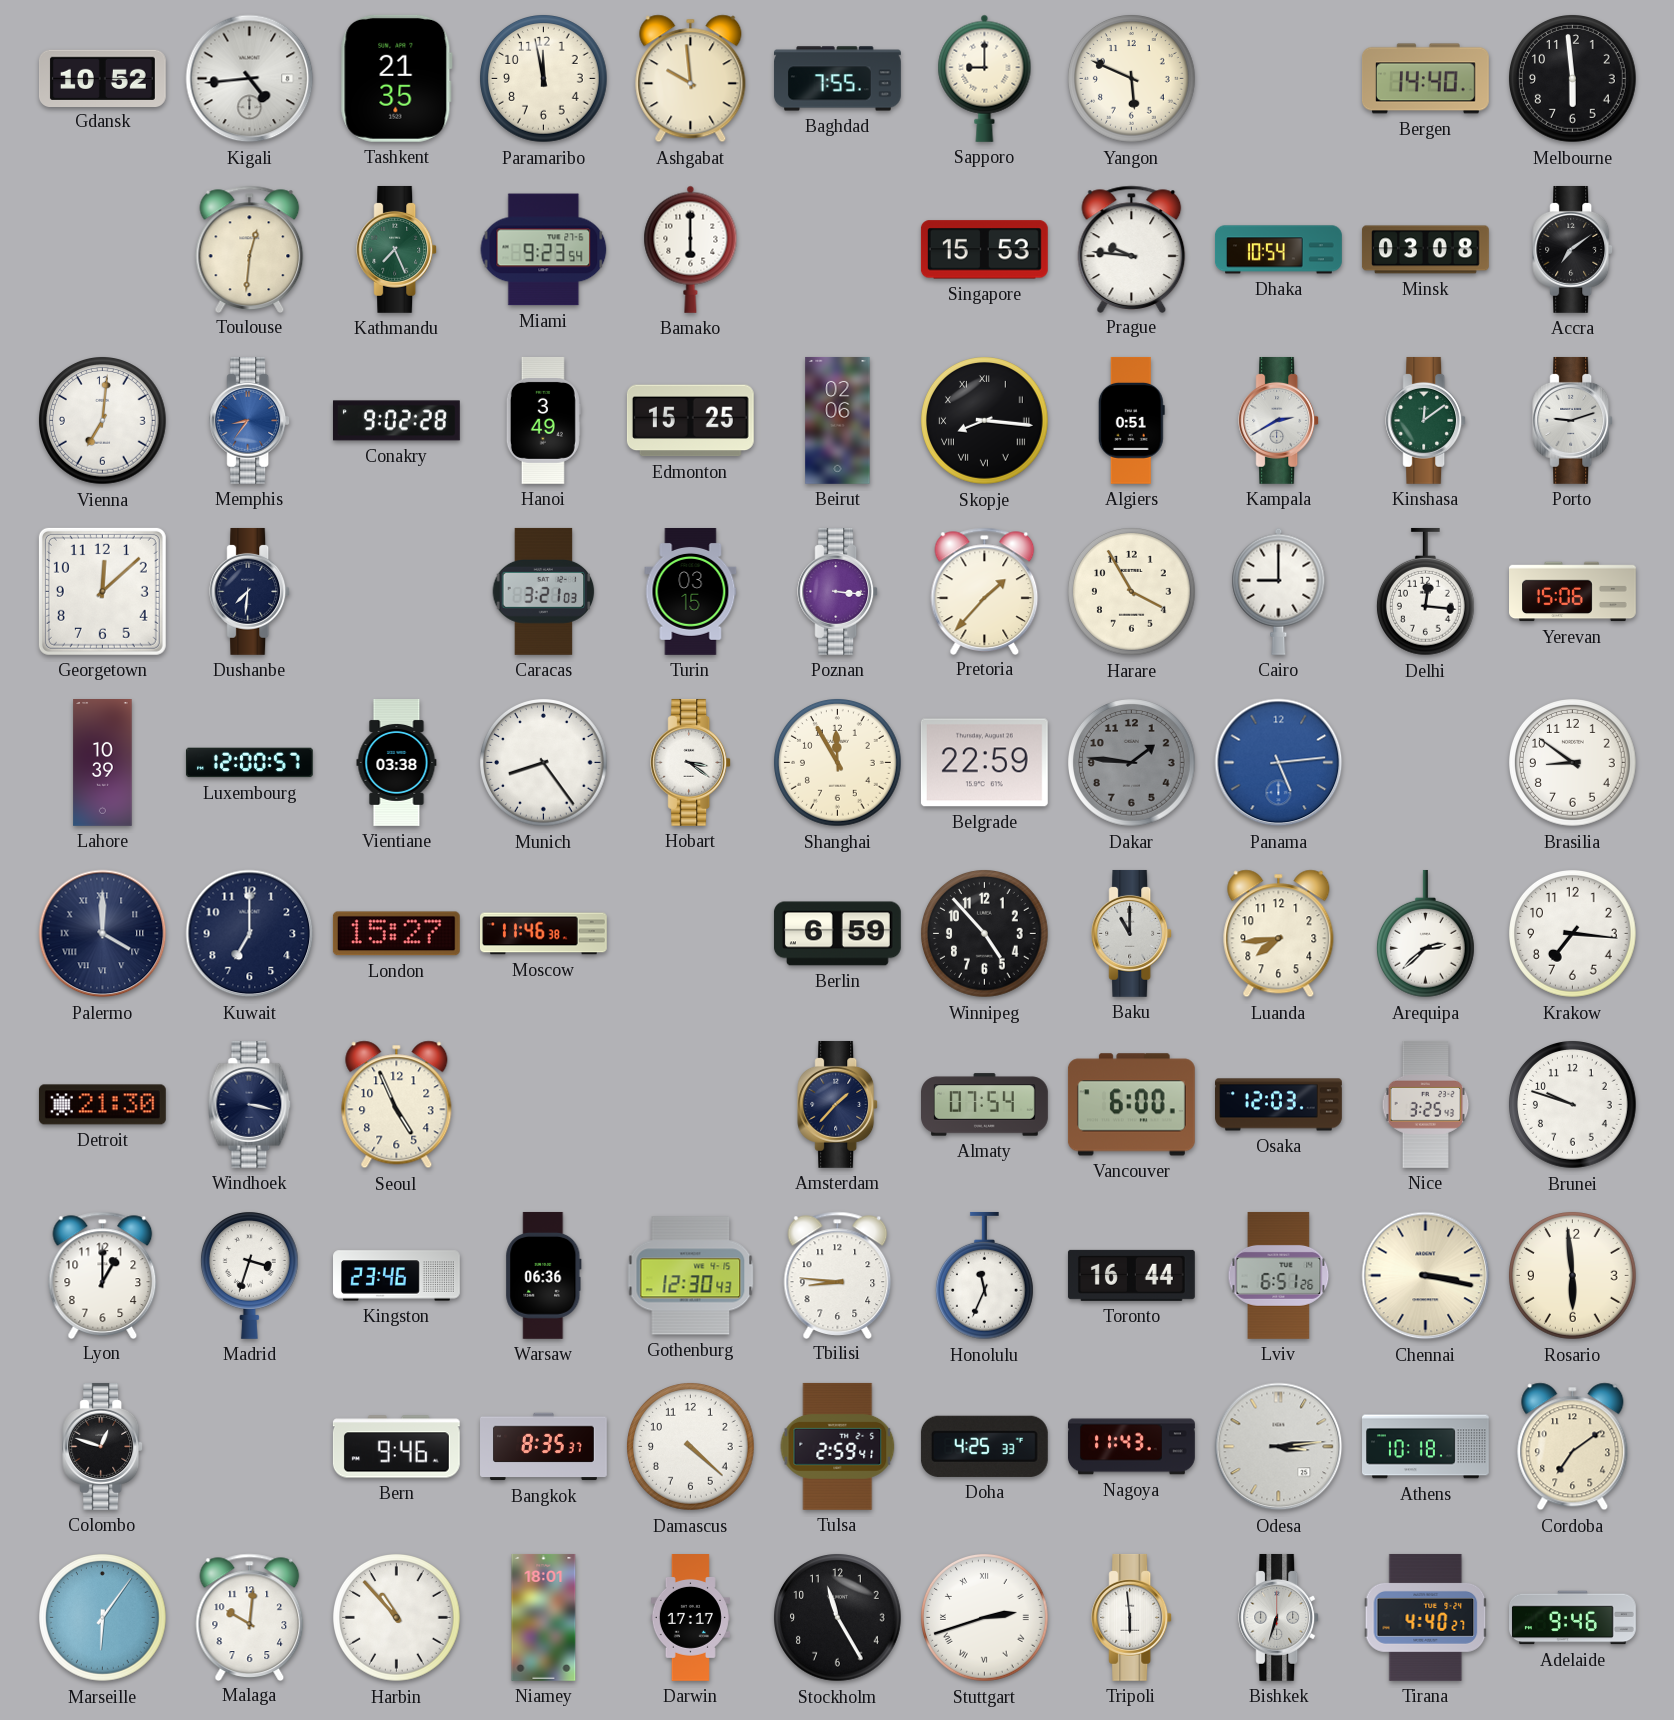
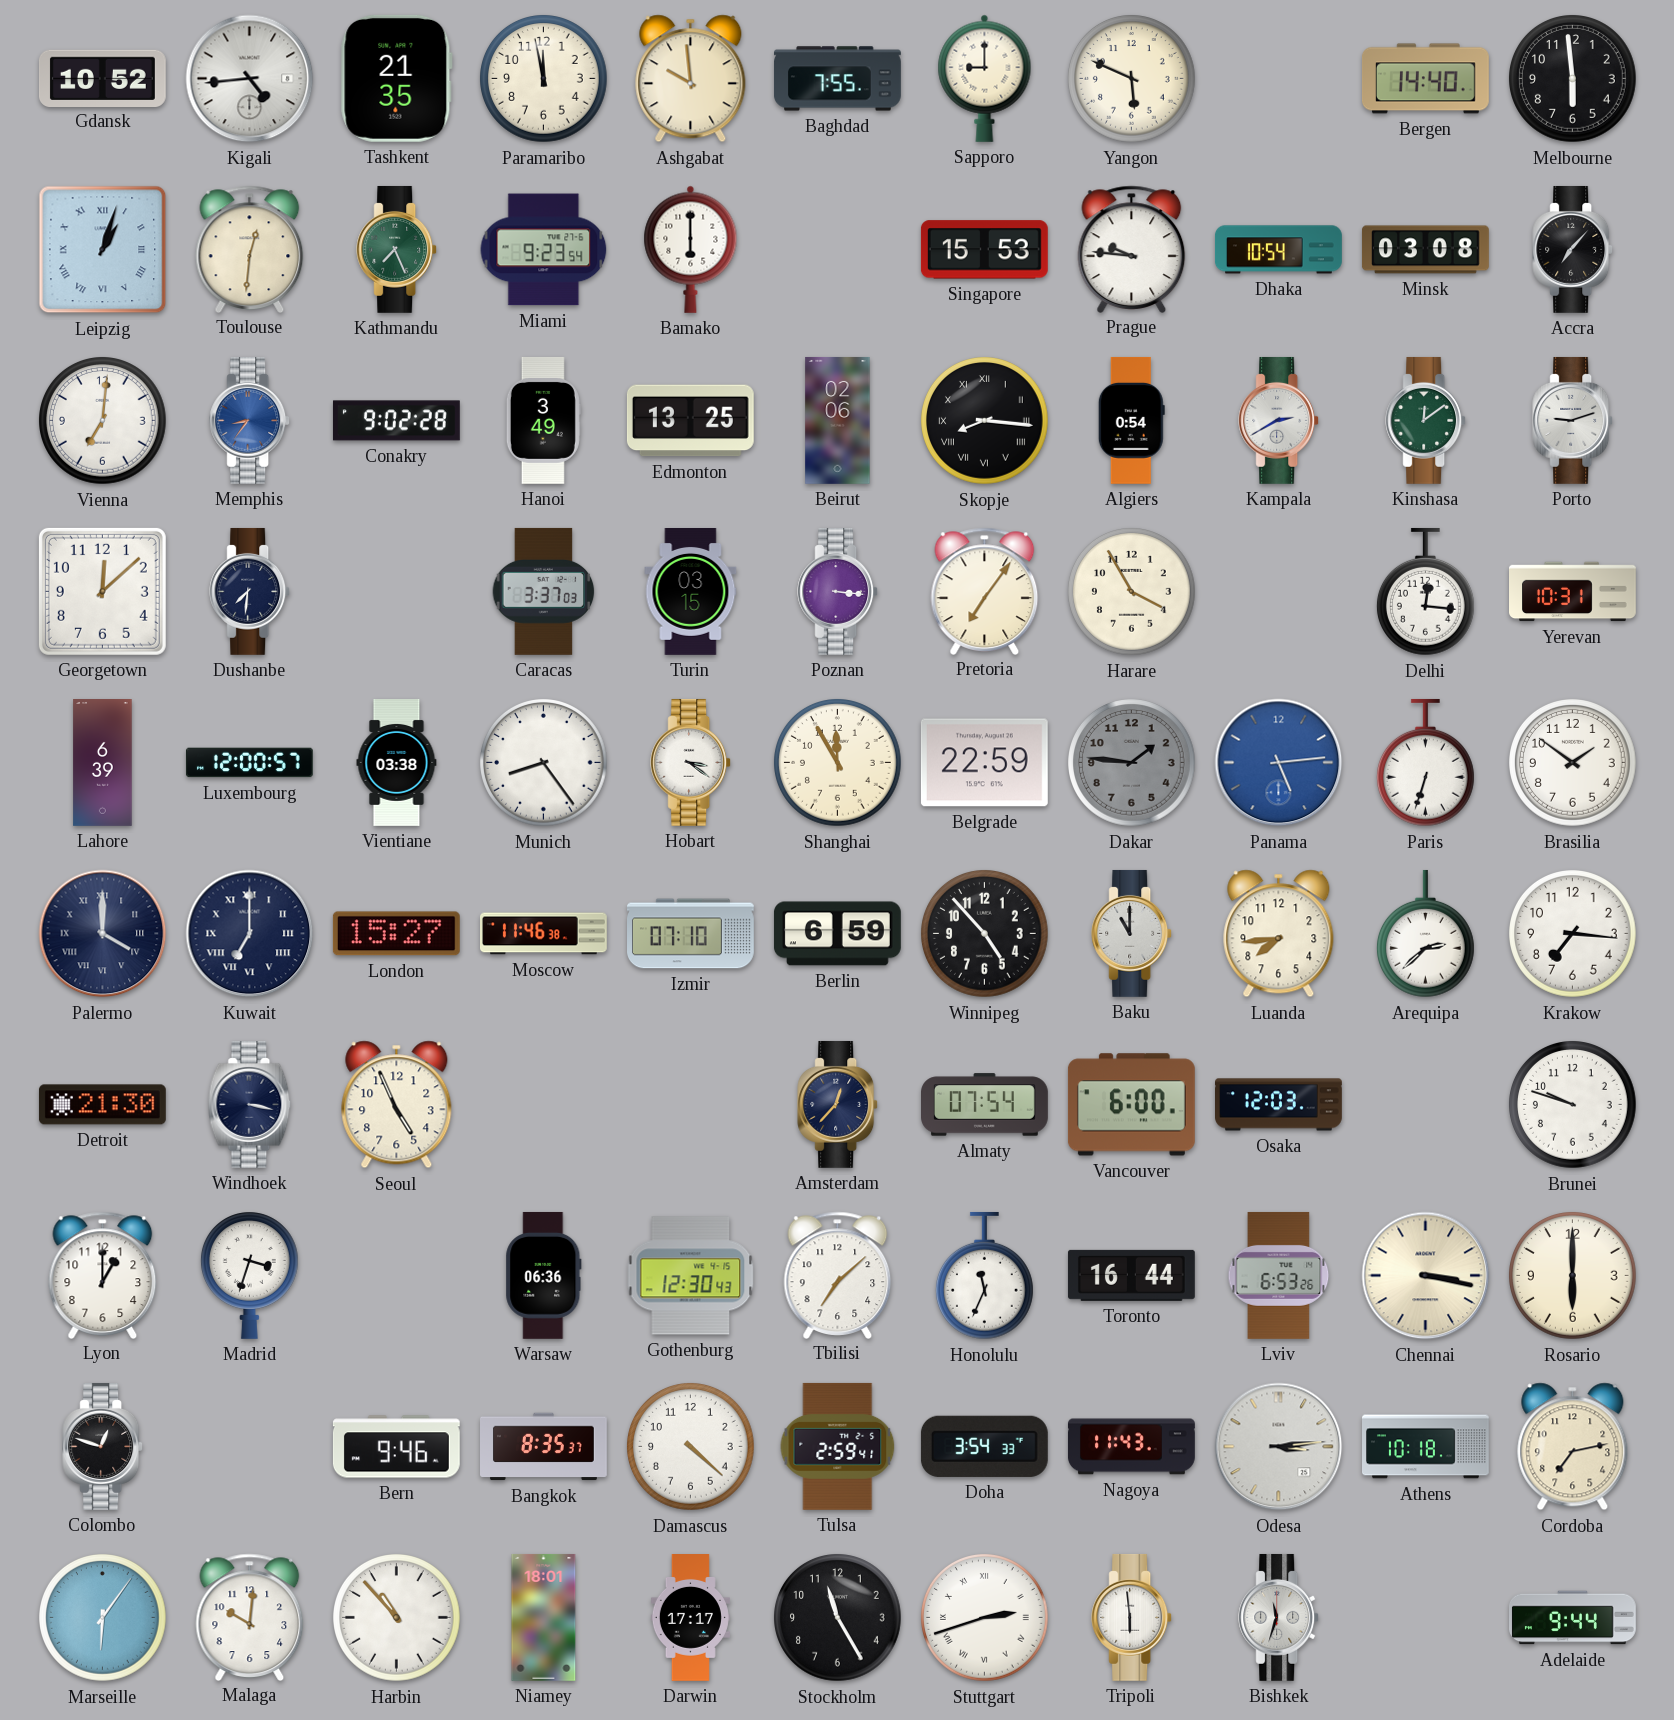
Leipzig: none -> 1:03
Accra: 7:09 -> 7:07
Edmonton: 15:25 -> 13:25
Algiers: 0:51 -> 0:54
Caracas: 3:21 -> 3:37
Pretoria: 1:37 -> 7:06
Cairo: 9:00 -> none
Yerevan: 15:06 -> 10:31
Lahore: 10:39 -> 6:39
Paris: none -> 6:33
Brasilia: 8:51 -> 1:51
Kuwait numerals: Arabic -> Roman
Izmir: none -> 07:10
Amsterdam: 1:37 -> 12:37
Nice: 3:25 -> none
Kingston: 23:46 -> none
Tbilisi: 8:46 -> 7:08
Lviv: 6:51 -> 6:53
Rosario: 5:59 -> 6:00
Doha: 4:25 -> 3:54
Cordoba: 7:09 -> 7:13
Bishkek: 6:33 -> 11:33
Tirana: 4:40 -> none
Adelaide: 9:46 -> 9:44
